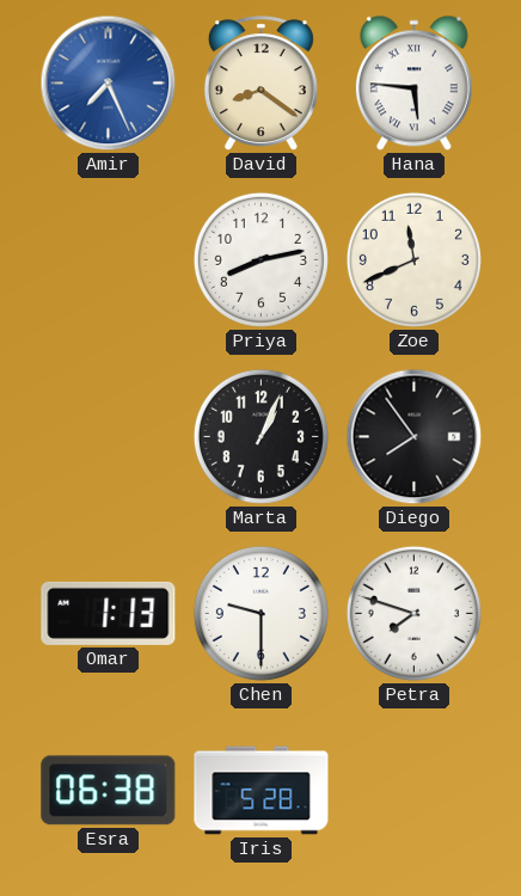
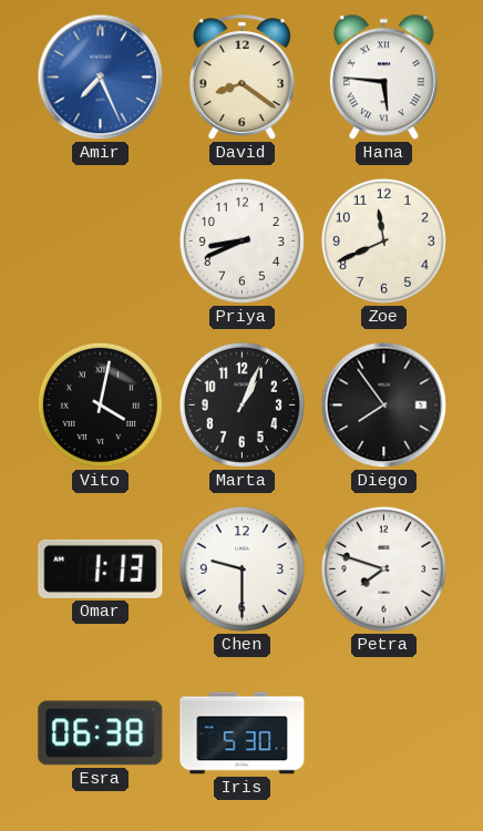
Priya: 8:13 -> 8:41
Vito: none -> 4:02
Iris: 5:28 -> 5:30
